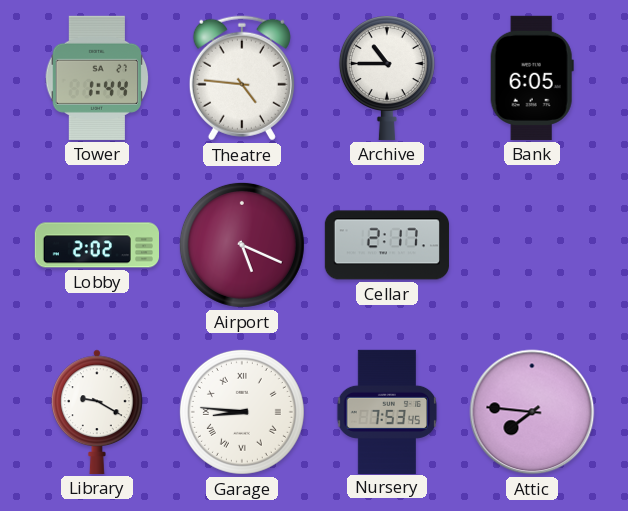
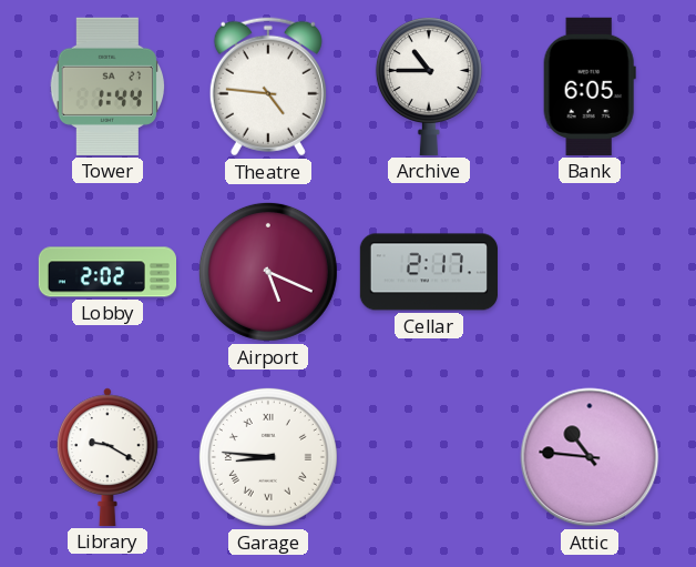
Nursery: 7:53 -> none
Attic: 7:46 -> 10:46
